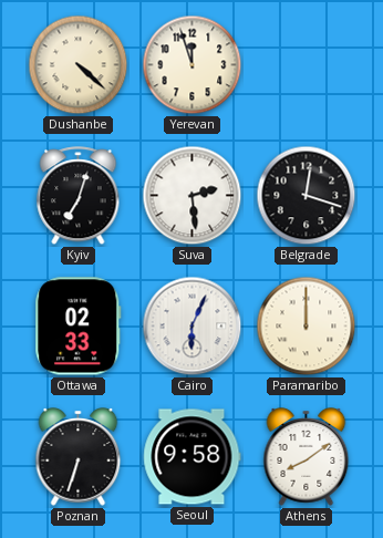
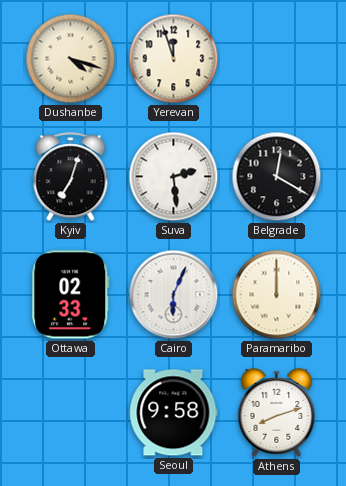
Dushanbe: 4:22 -> 4:18
Belgrade: 12:18 -> 12:20
Poznan: 6:33 -> none
Athens: 8:09 -> 8:12
